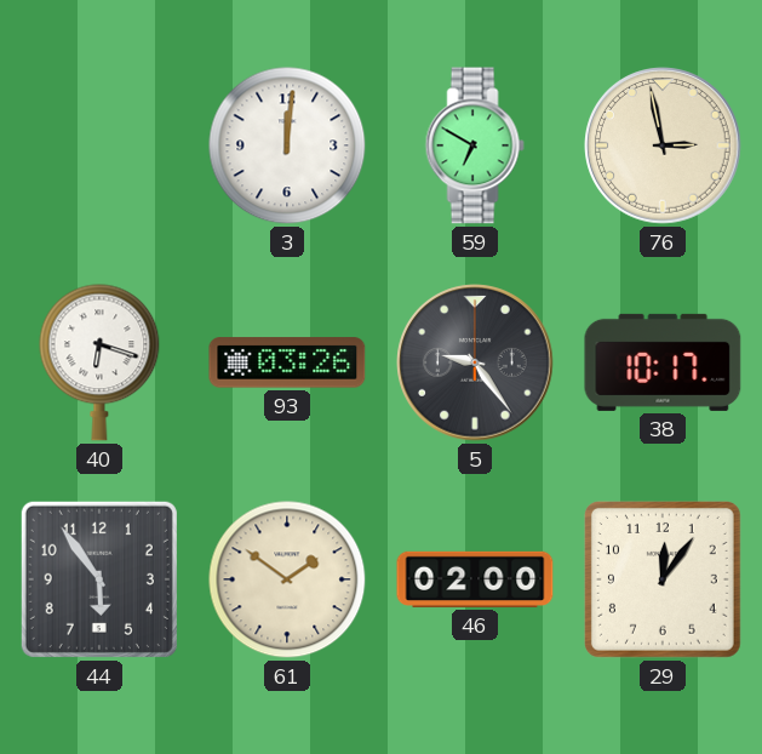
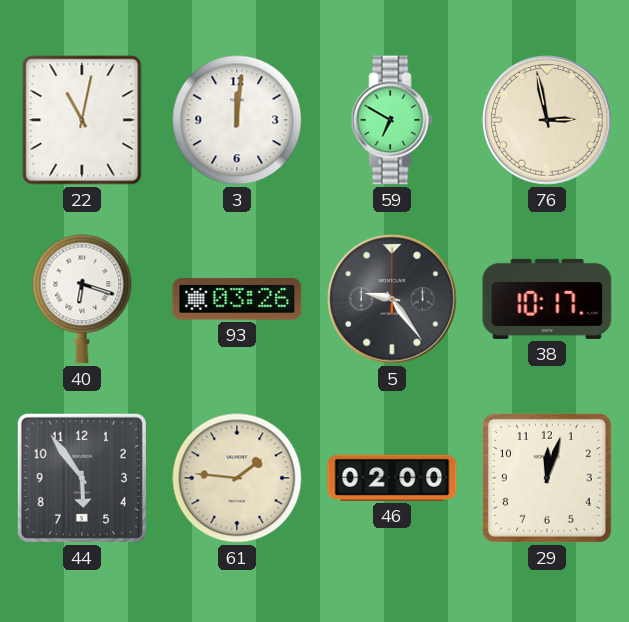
22: none -> 11:02
61: 1:51 -> 1:46
29: 12:06 -> 12:03
